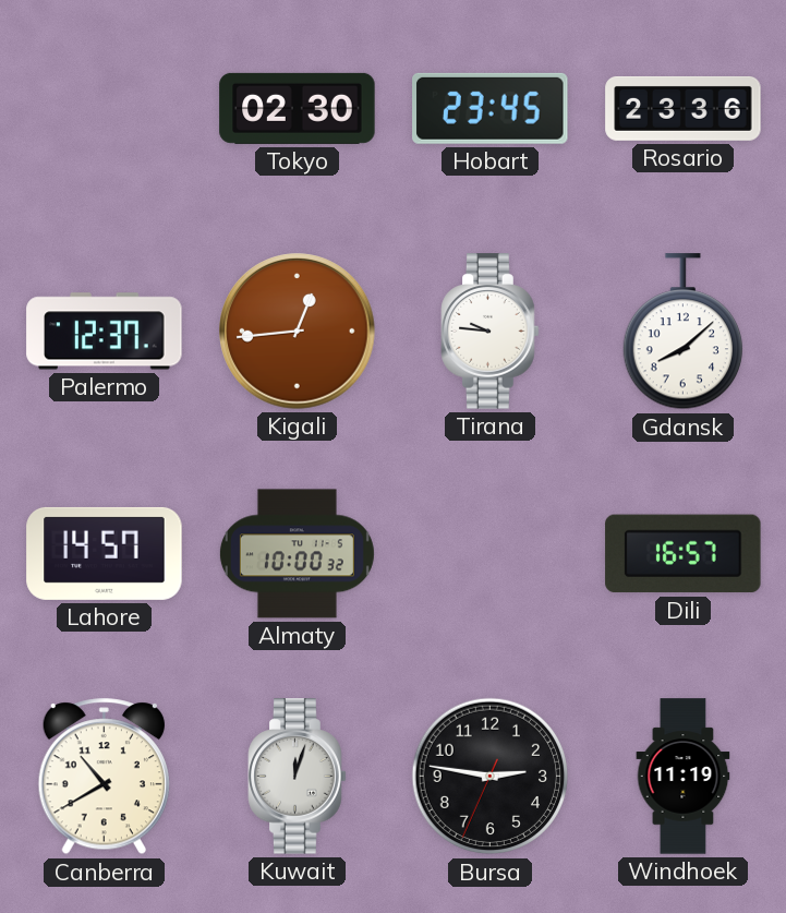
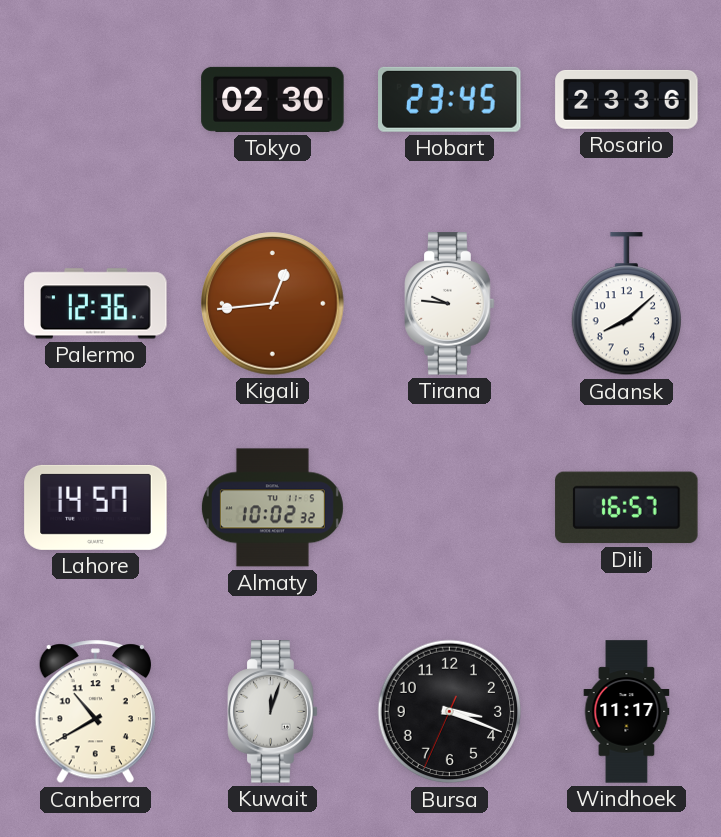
Palermo: 12:37 -> 12:36
Almaty: 10:00 -> 10:02
Bursa: 2:46 -> 3:18
Windhoek: 11:19 -> 11:17
